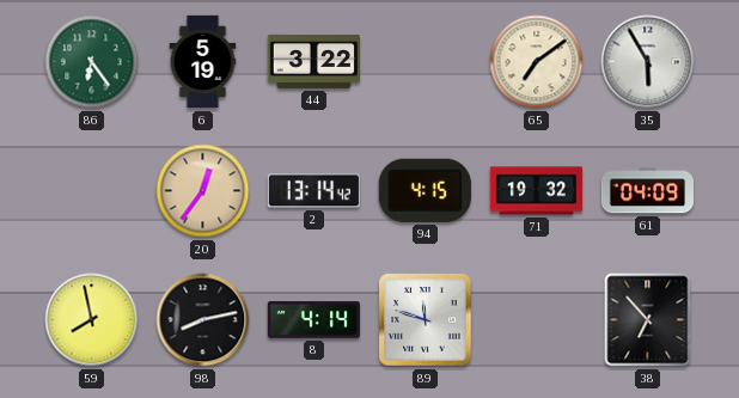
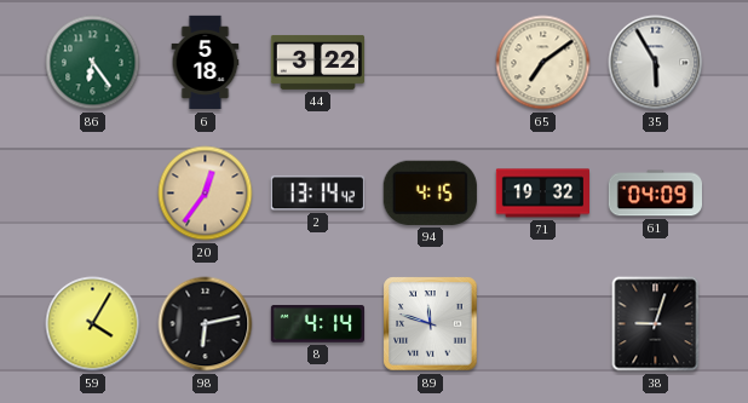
6: 5:19 -> 5:18
59: 7:58 -> 4:05
98: 8:13 -> 6:13
38: 6:53 -> 9:03
